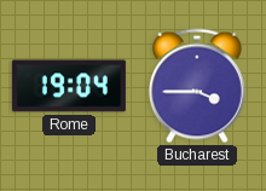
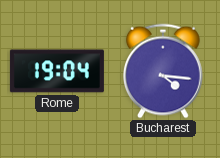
Bucharest: 3:45 -> 4:16
